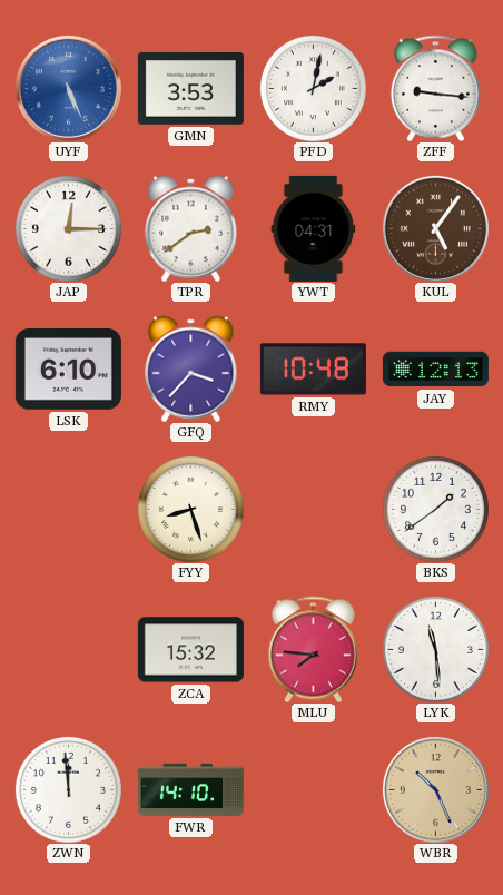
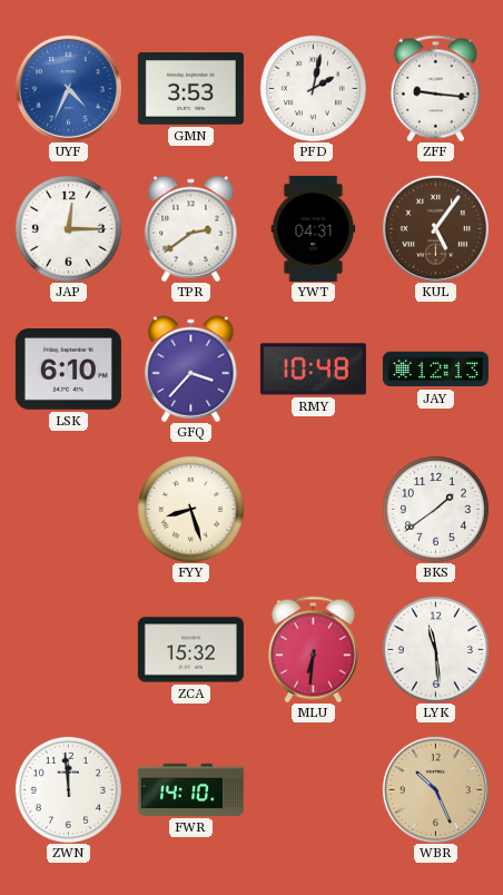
UYF: 5:26 -> 4:34
MLU: 7:46 -> 6:31
